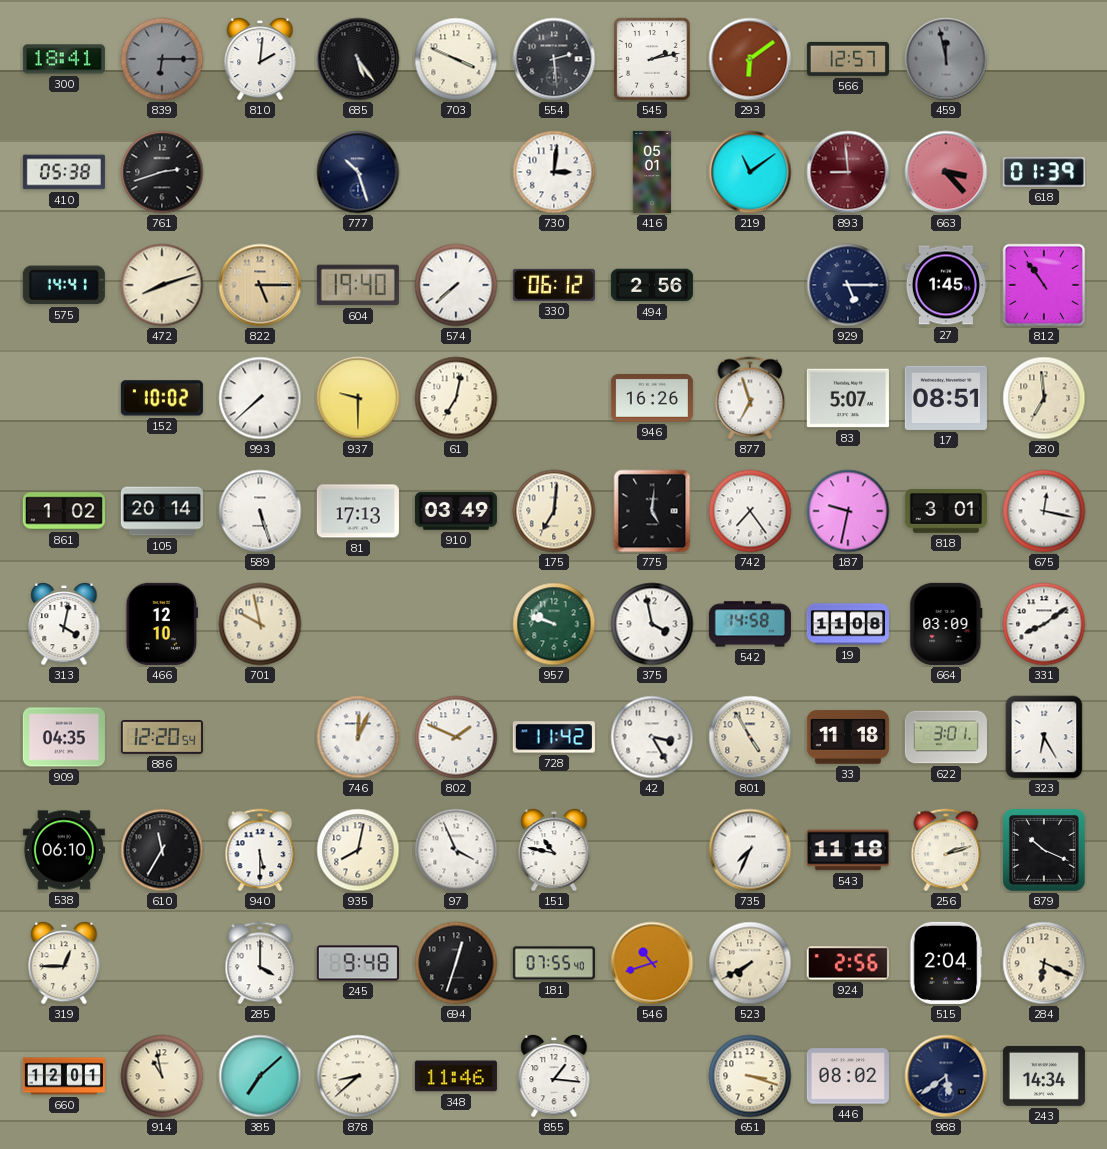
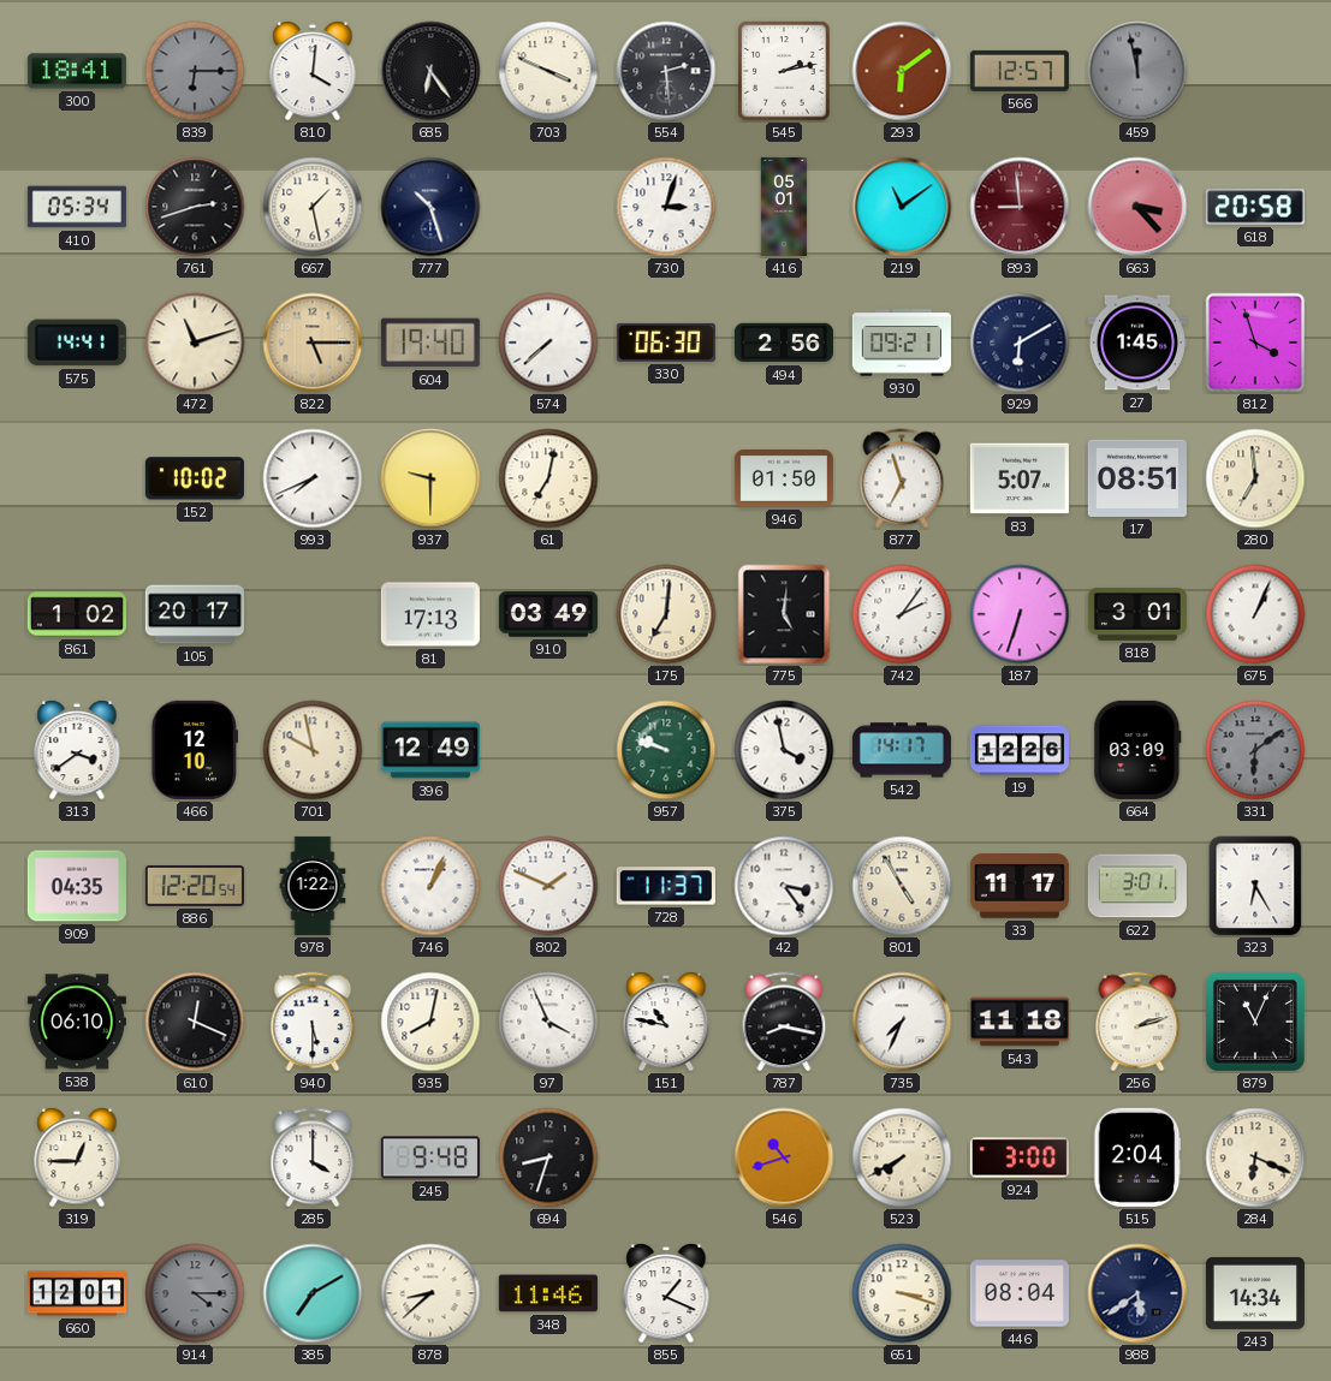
810: 2:01 -> 4:01
685: 5:24 -> 6:24
410: 05:38 -> 05:34
667: none -> 1:28
730: 3:01 -> 3:03
618: 01:39 -> 20:58
472: 8:12 -> 11:12
330: 06:12 -> 06:30
930: none -> 09:21
929: 5:15 -> 6:10
812: 10:54 -> 3:57
993: 7:38 -> 7:41
946: 16:26 -> 01:50
105: 20:14 -> 20:17
589: 5:27 -> none
742: 7:24 -> 2:06
187: 9:32 -> 6:33
675: 12:17 -> 1:04
313: 4:02 -> 3:39
396: none -> 12:49
542: 14:58 -> 14:17
19: 11:08 -> 12:26
331: 8:09 -> 6:09
331 dial: white -> grey
978: none -> 1:22
746: 12:04 -> 1:04
728: 11:42 -> 11:37
42: 3:25 -> 3:24
33: 11:18 -> 11:17
610: 11:35 -> 12:19
787: none -> 8:17
879: 10:19 -> 11:04
694: 12:33 -> 8:33
181: 07:55 -> none
924: 2:56 -> 3:00
914: 10:58 -> 4:15
914 dial: cream -> grey
385: 7:08 -> 7:10
855: 1:16 -> 1:19
446: 08:02 -> 08:04
